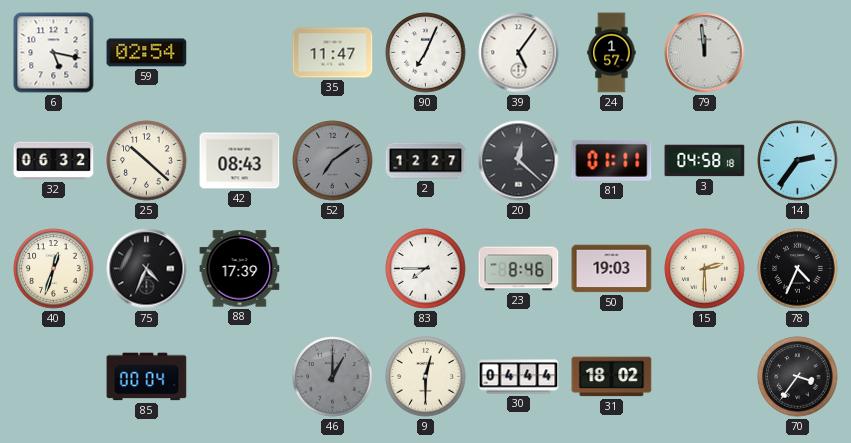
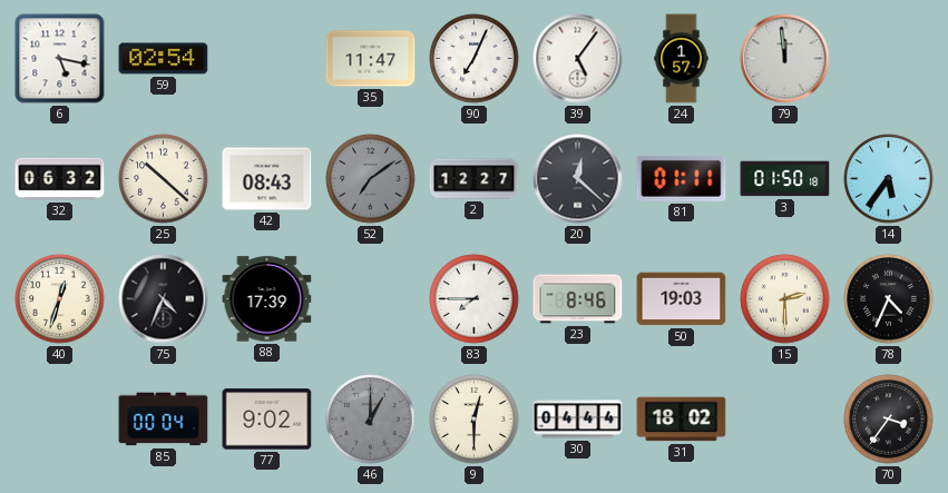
3: 04:58 -> 01:50
14: 2:36 -> 5:36
77: none -> 9:02
